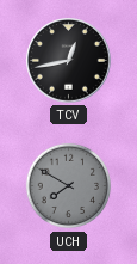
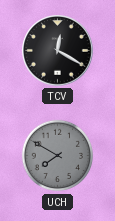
TCV: 12:43 -> 12:20
